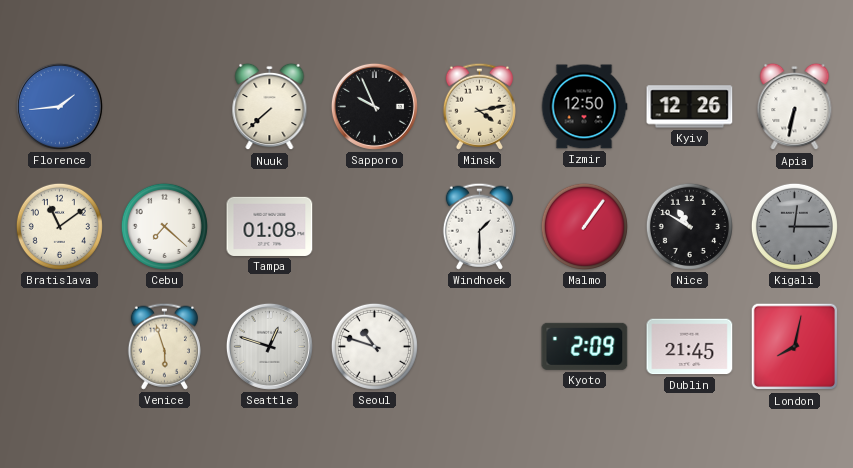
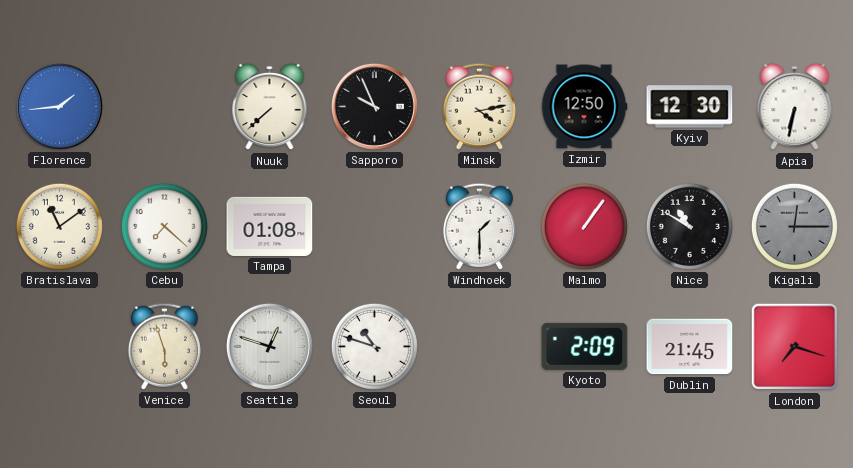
Kyiv: 12:26 -> 12:30
London: 8:02 -> 7:18
